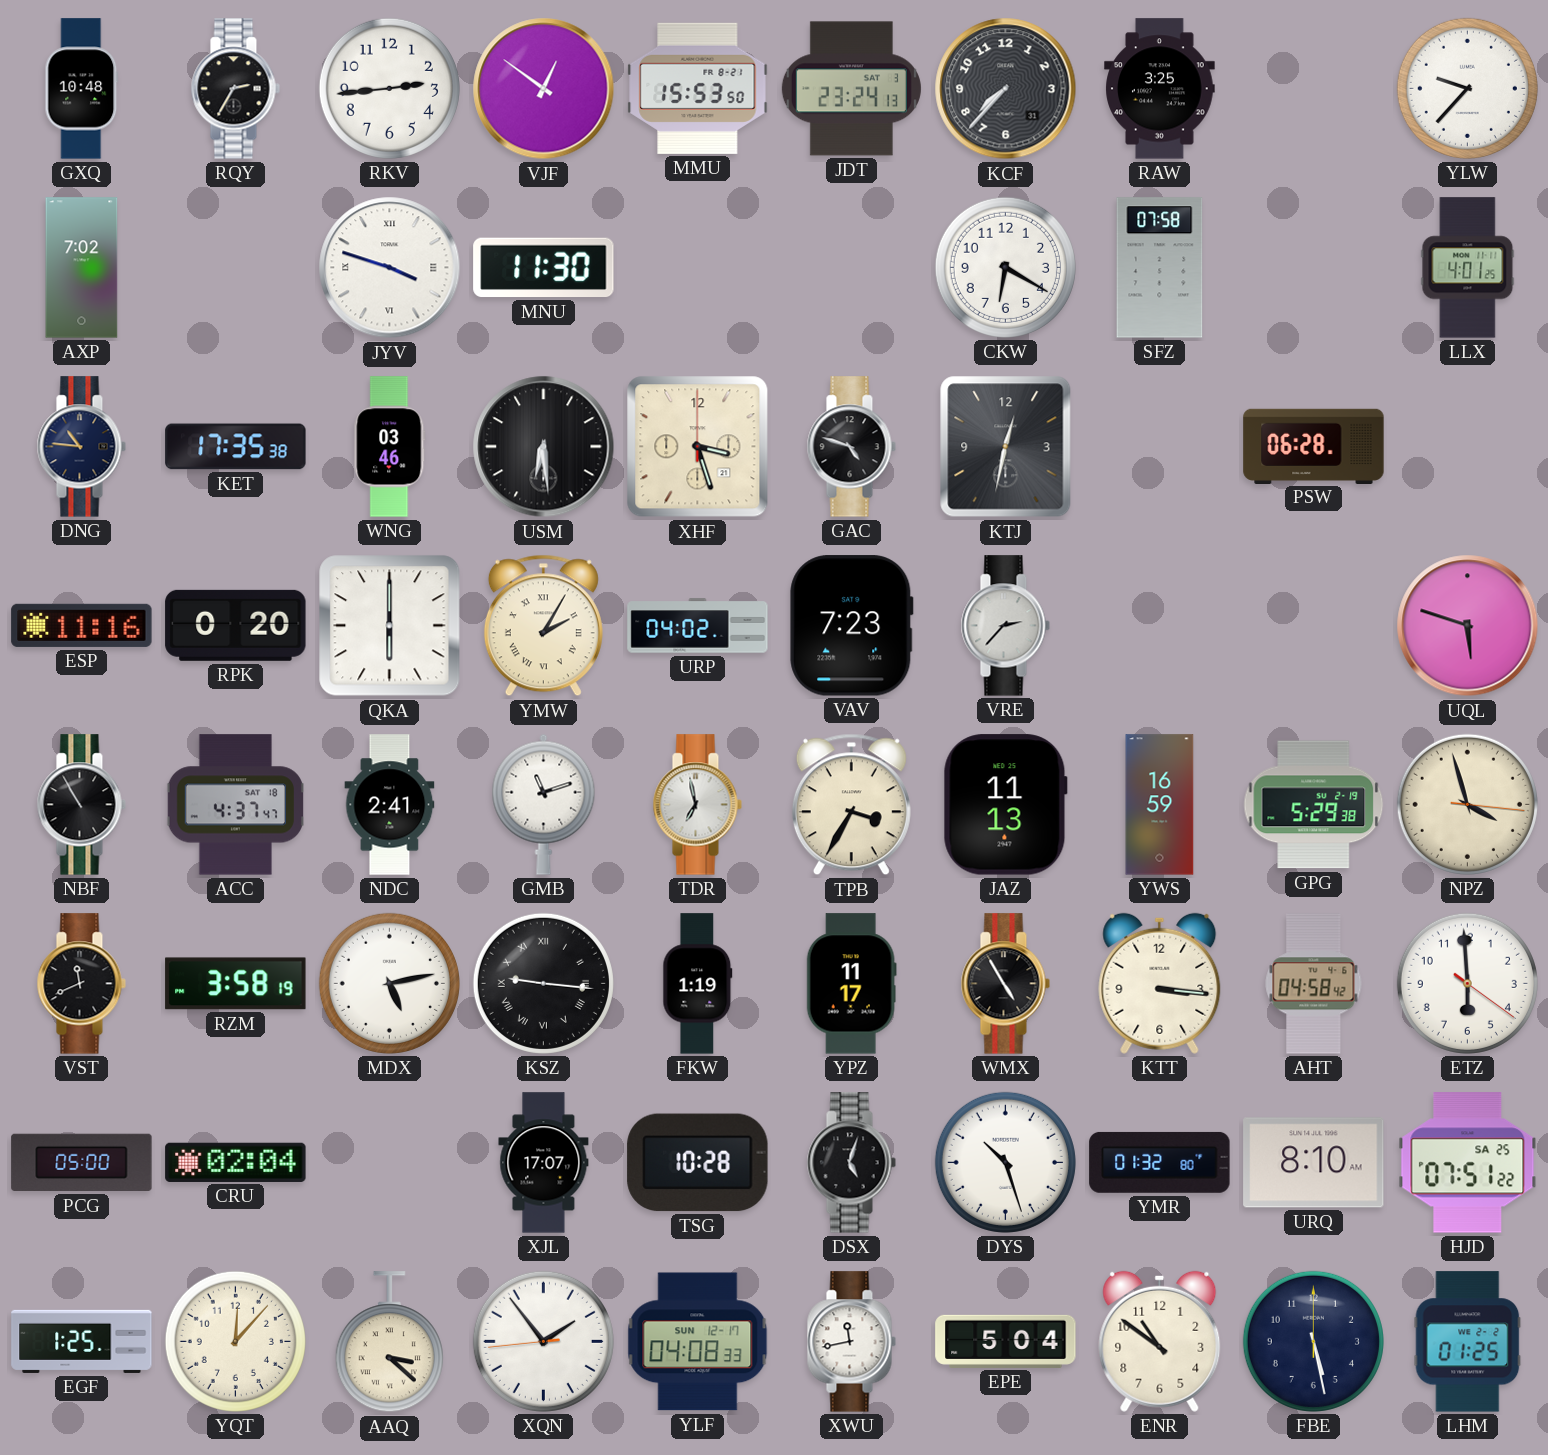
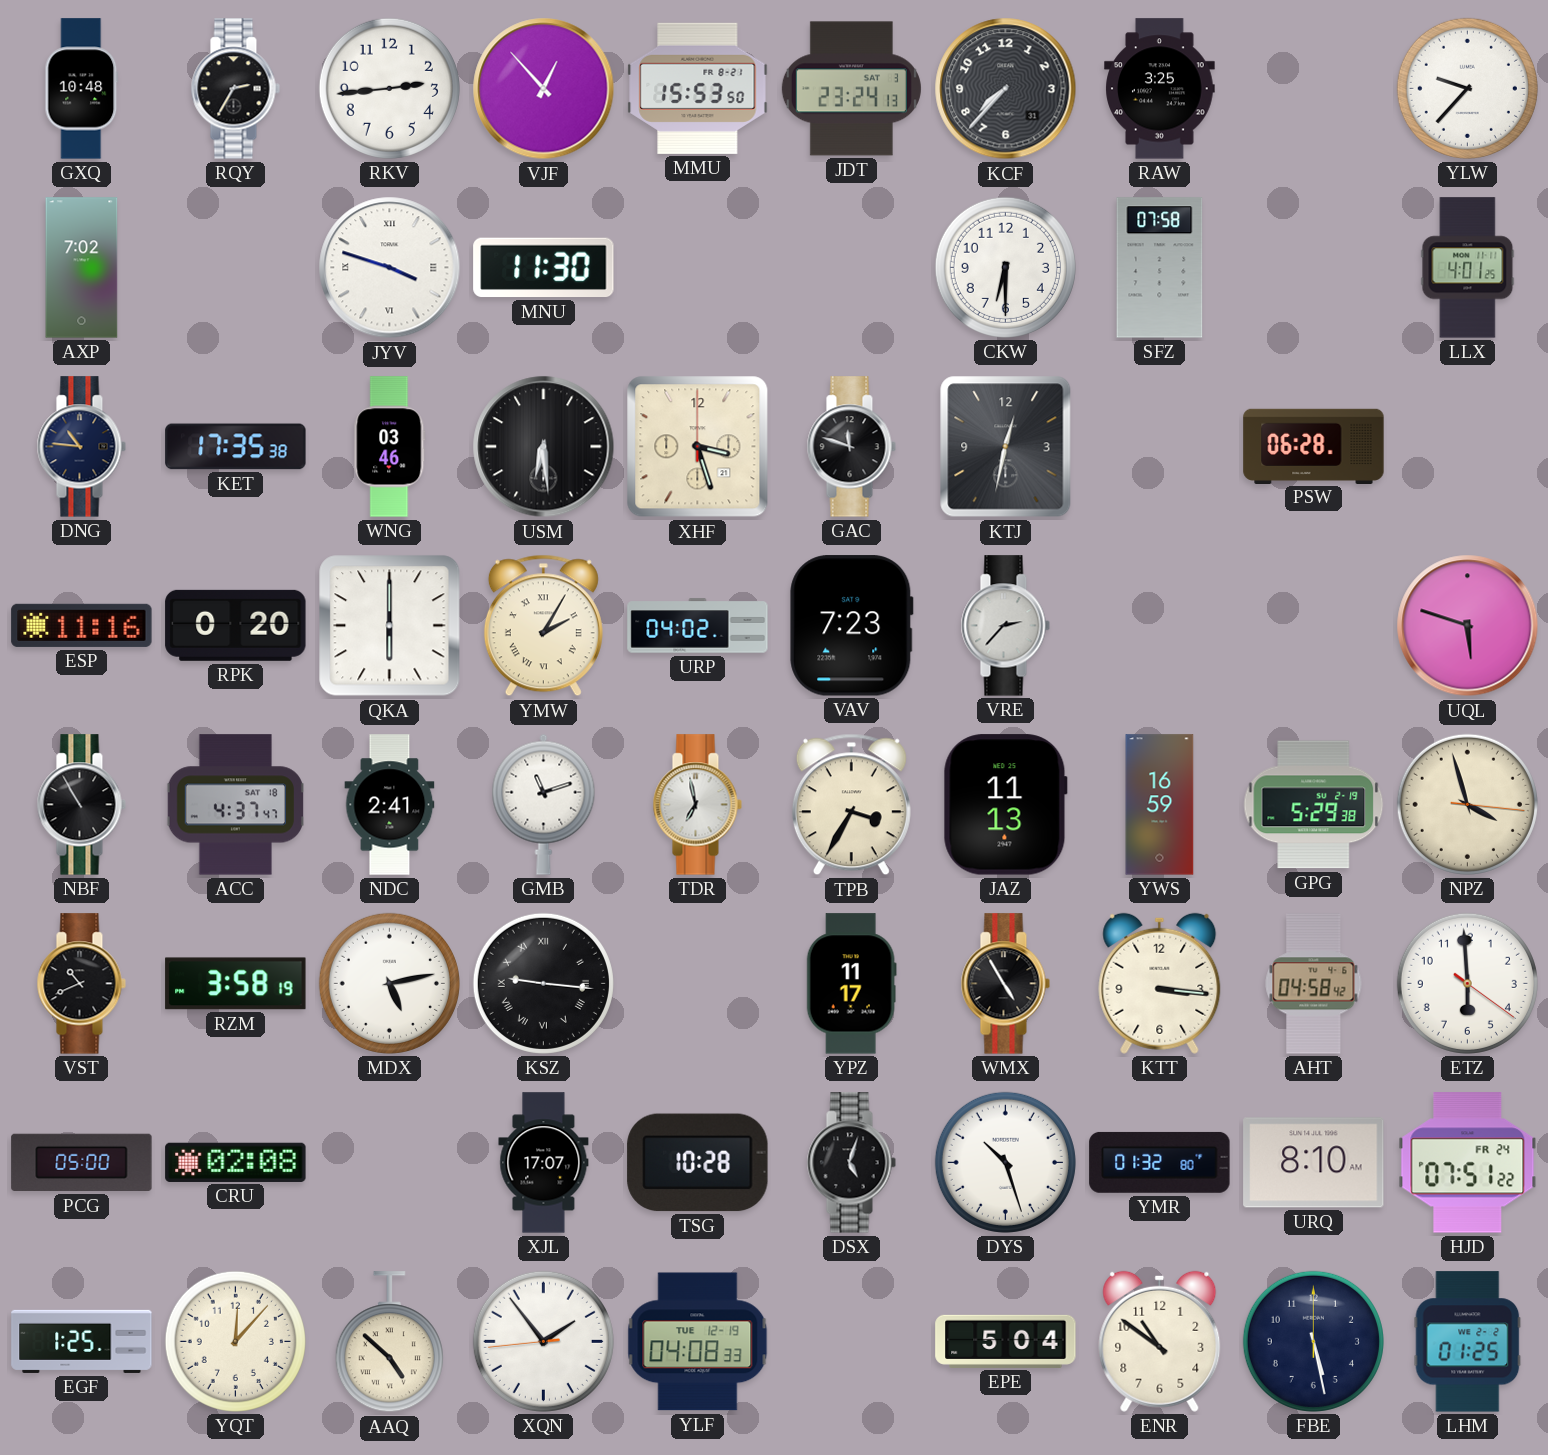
VJF: 12:51 -> 12:53
CKW: 6:20 -> 6:30
GAC: 4:48 -> 11:48
VST: 11:41 -> 10:41
FKW: 1:19 -> none
CRU: 02:04 -> 02:08
HJD date: SA 25 -> FR 24
AAQ: 3:22 -> 4:52
YLF date: SUN 12-17 -> TUE 12-19
XWU: 11:43 -> none
